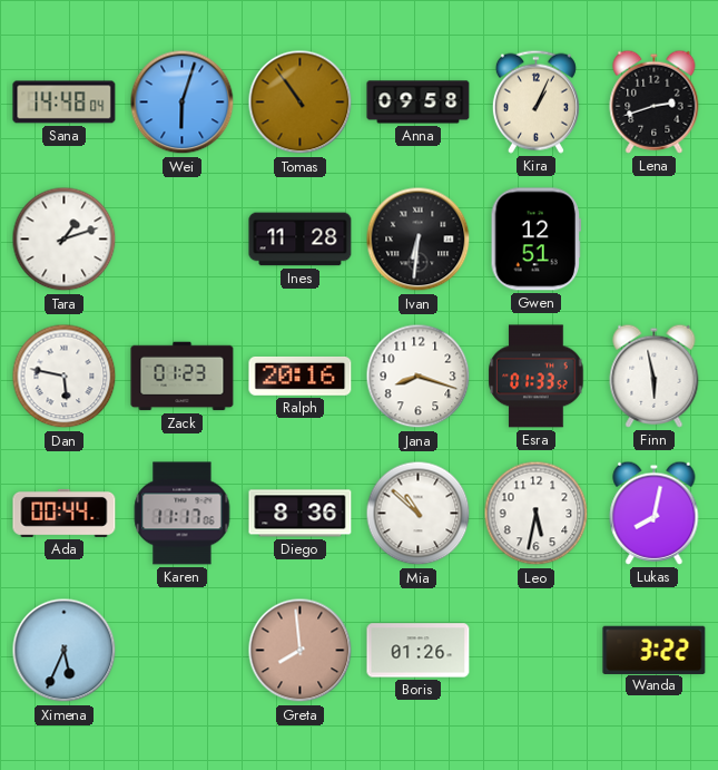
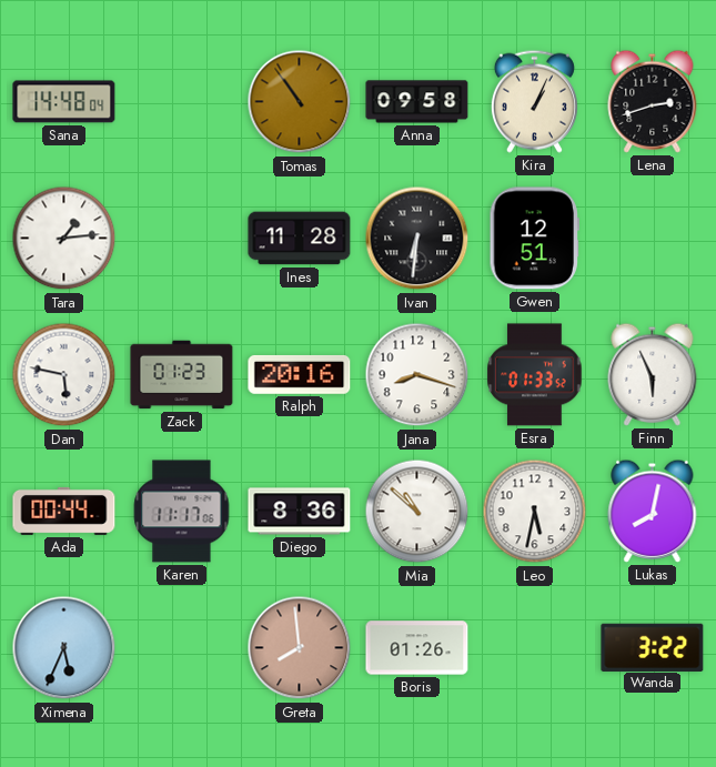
Wei: 6:03 -> none
Tara: 1:12 -> 1:14
Finn: 5:58 -> 5:56
